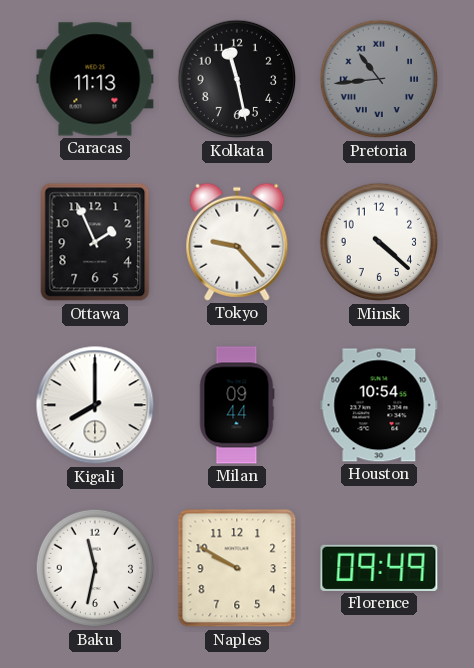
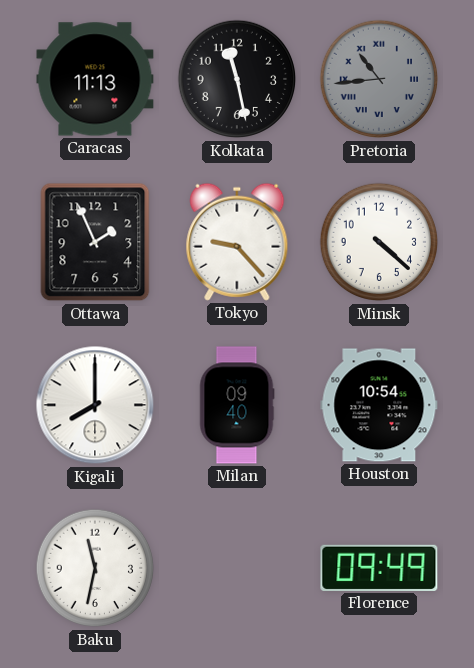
Milan: 09:44 -> 09:40
Naples: 9:50 -> none
